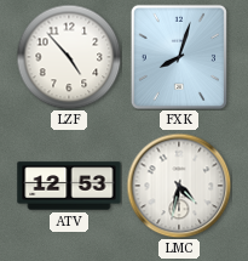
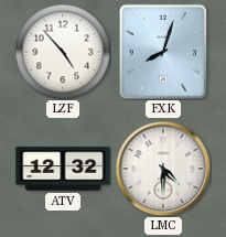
ATV: 12:53 -> 12:32
LMC: 4:32 -> 4:30
